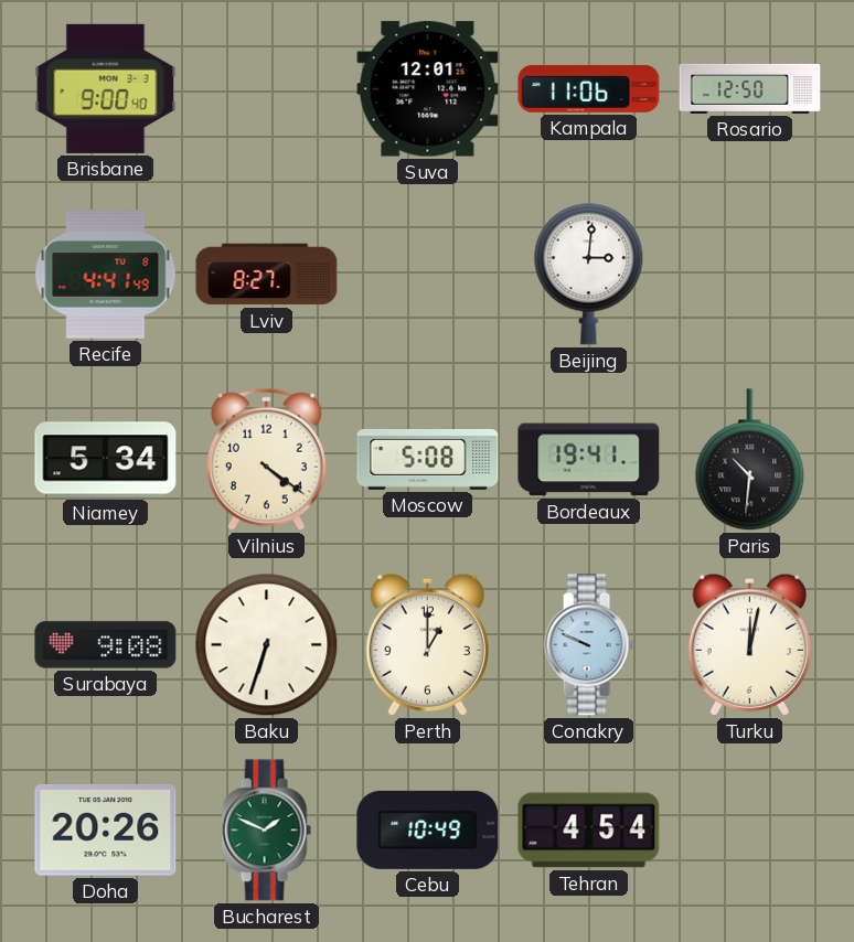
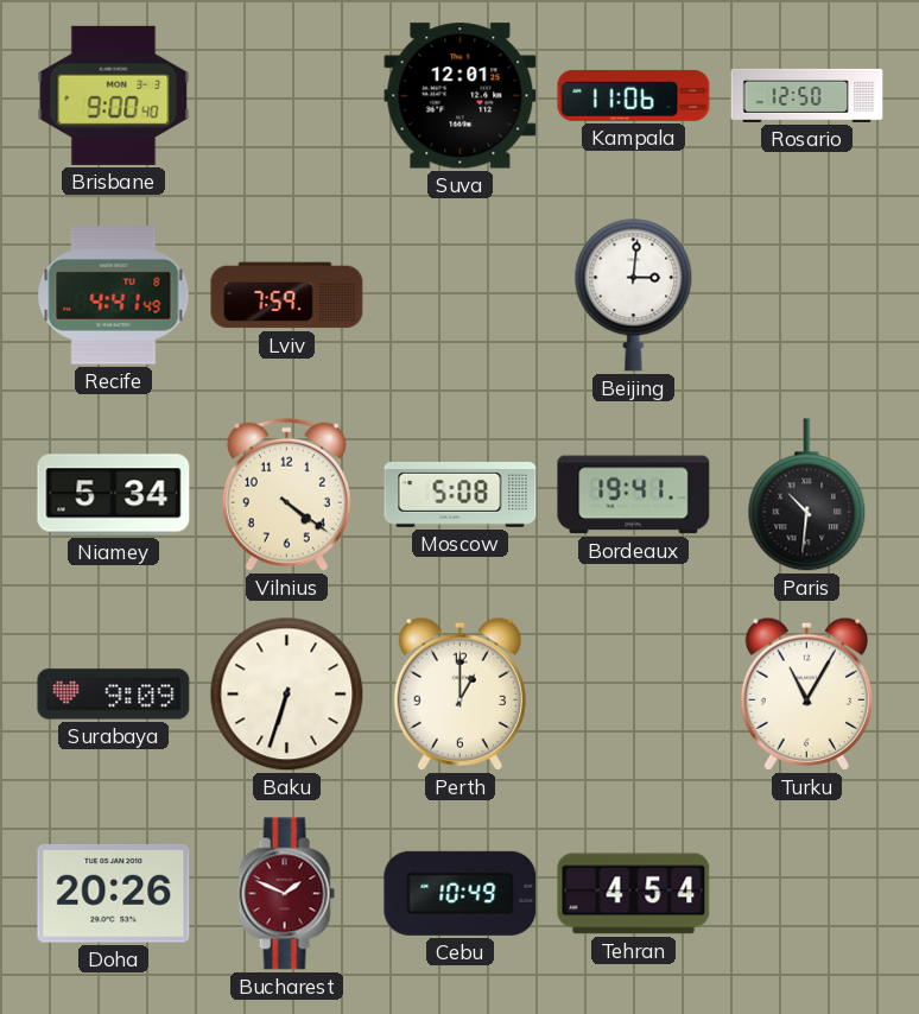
Lviv: 8:27 -> 7:59
Surabaya: 9:08 -> 9:09
Conakry: 9:49 -> none
Turku: 12:02 -> 11:05
Bucharest dial: green -> burgundy
